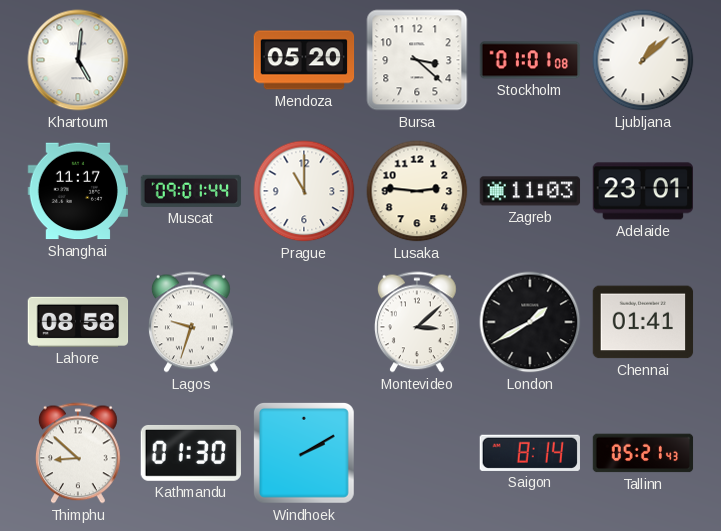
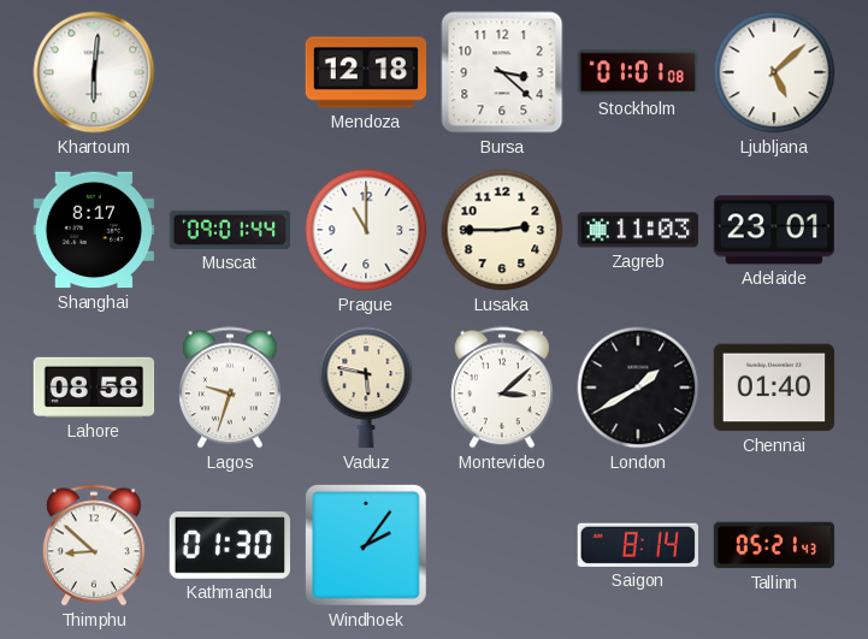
Khartoum: 5:01 -> 6:01
Mendoza: 05:20 -> 12:18
Ljubljana: 1:08 -> 5:08
Shanghai: 11:17 -> 8:17
Lusaka: 2:46 -> 2:45
Vaduz: none -> 5:47
Chennai: 01:41 -> 01:40
Windhoek: 2:10 -> 2:06
